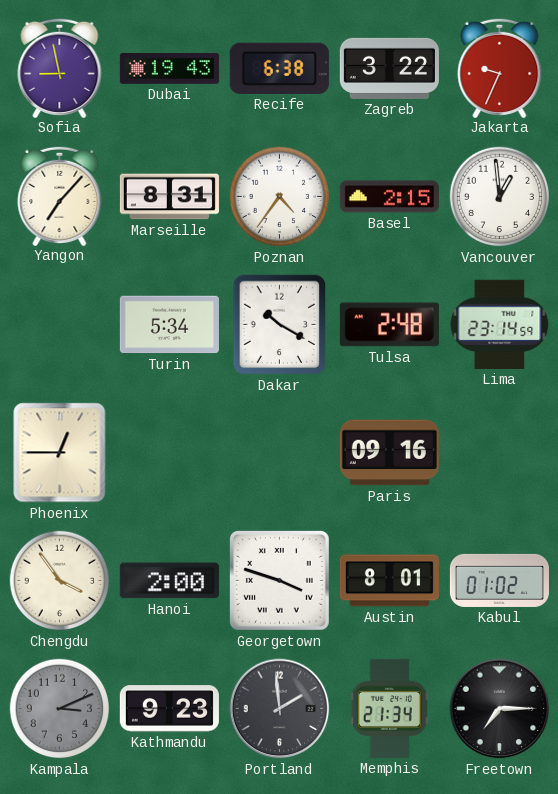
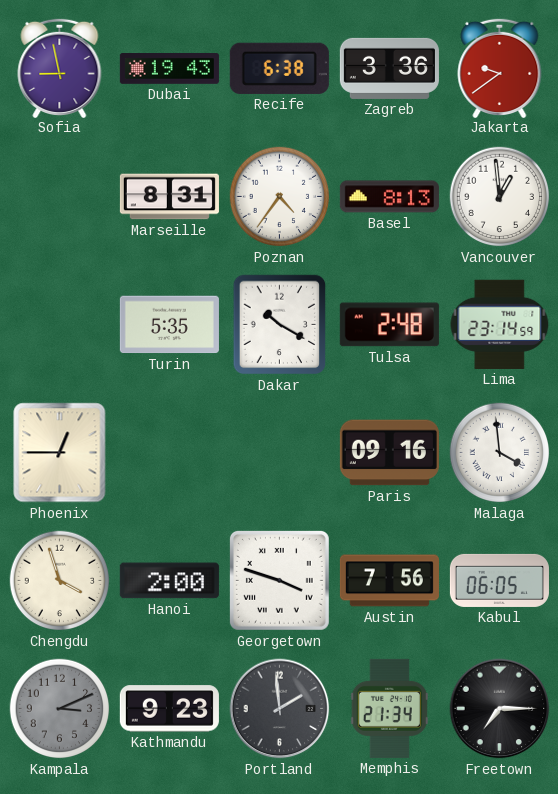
Zagreb: 3:22 -> 3:36
Jakarta: 9:34 -> 9:39
Yangon: 7:07 -> none
Basel: 2:15 -> 8:13
Turin: 5:34 -> 5:35
Malaga: none -> 3:59
Chengdu: 3:54 -> 3:57
Austin: 8:01 -> 7:56
Kabul: 01:02 -> 06:05
